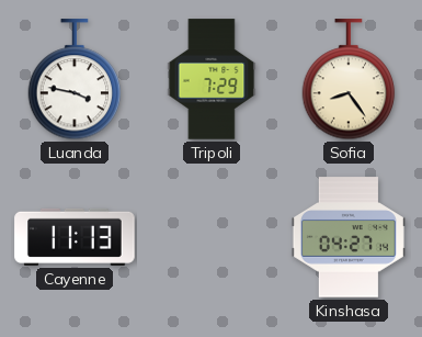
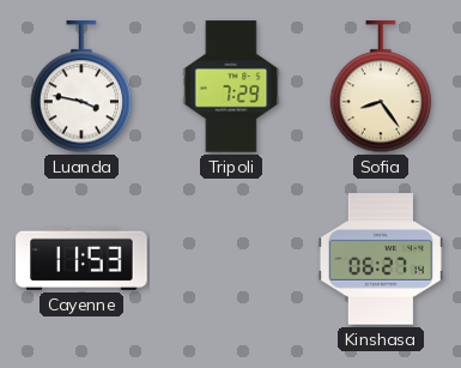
Cayenne: 11:13 -> 11:53
Kinshasa: 04:27 -> 06:27
